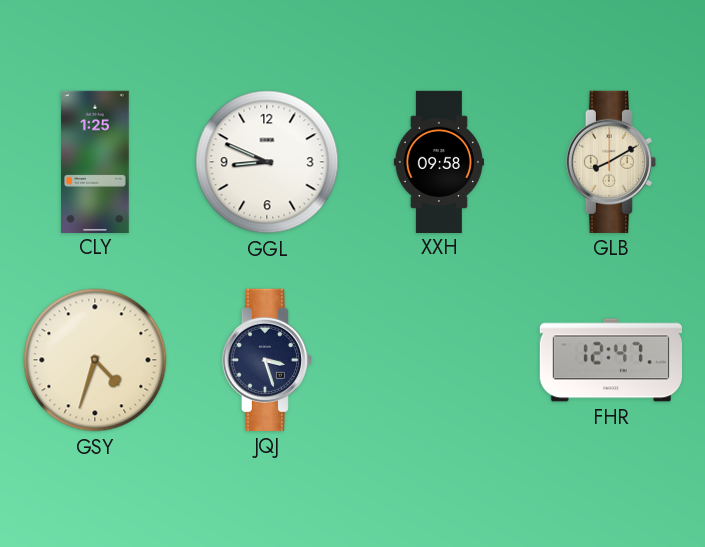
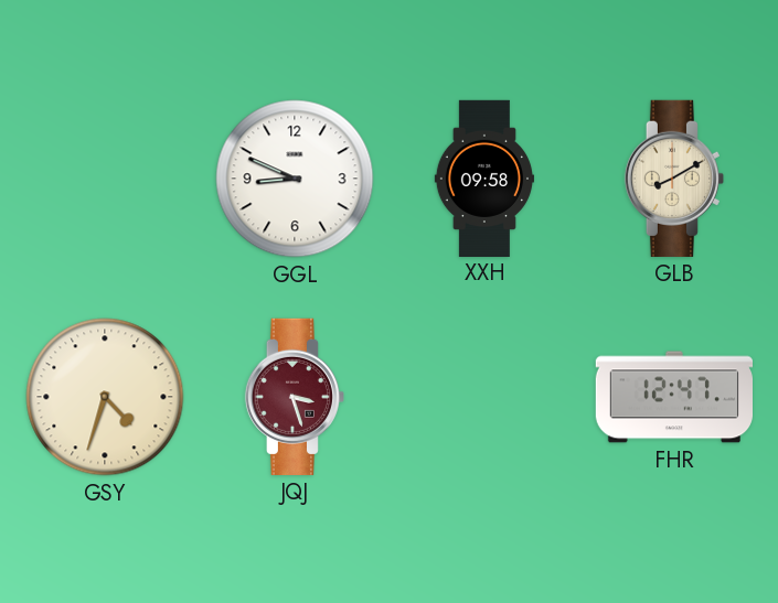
CLY: 1:25 -> none
JQJ dial: navy -> burgundy
